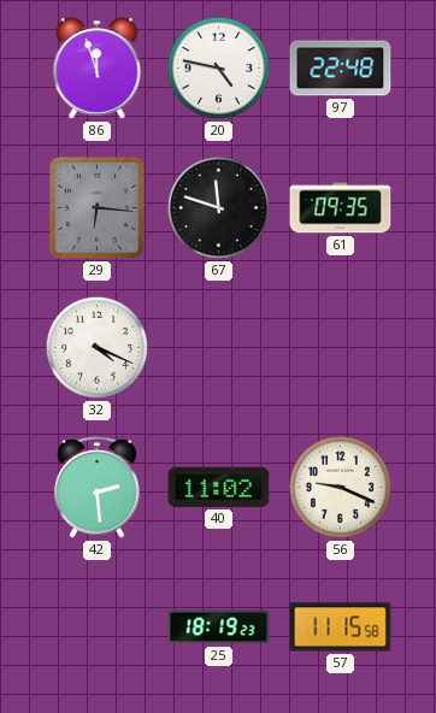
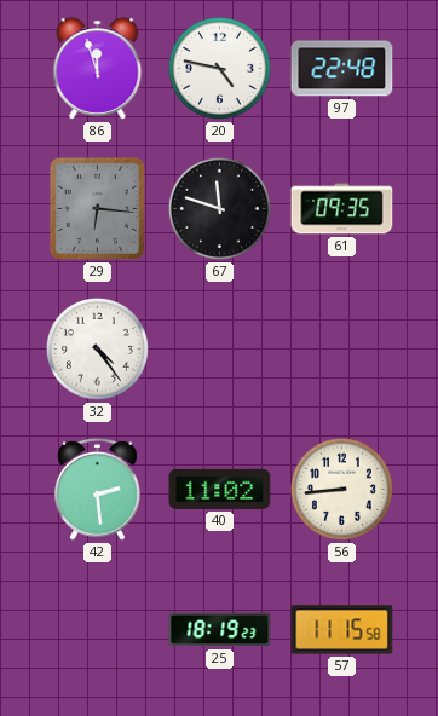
32: 4:19 -> 4:24
56: 9:19 -> 8:44
